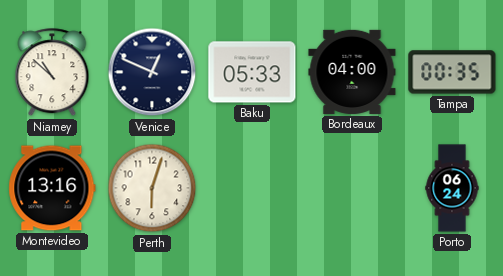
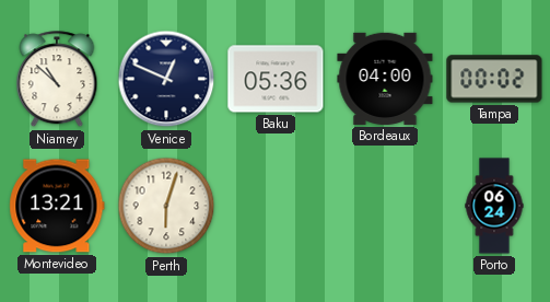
Baku: 05:33 -> 05:36
Tampa: 00:35 -> 00:02
Montevideo: 13:16 -> 13:21
